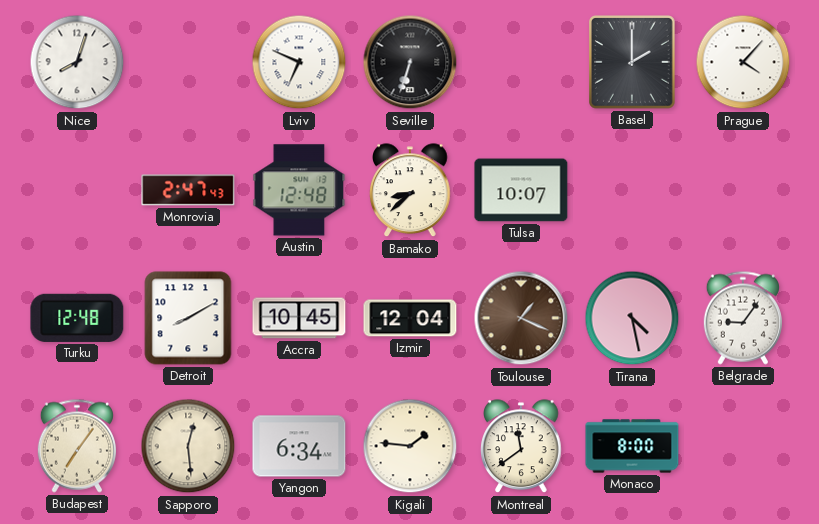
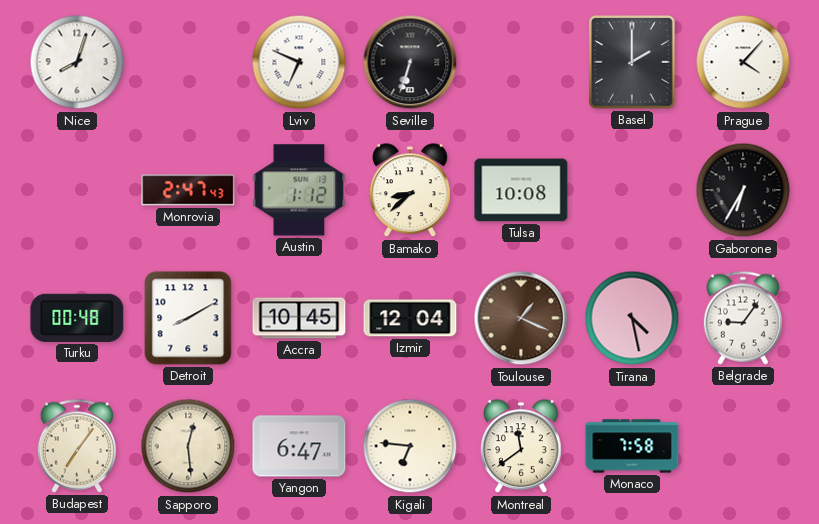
Austin: 12:48 -> 1:12
Tulsa: 10:07 -> 10:08
Gaborone: none -> 6:35
Turku: 12:48 -> 00:48
Yangon: 6:34 -> 6:47
Kigali: 1:46 -> 6:46
Monaco: 8:00 -> 7:58
